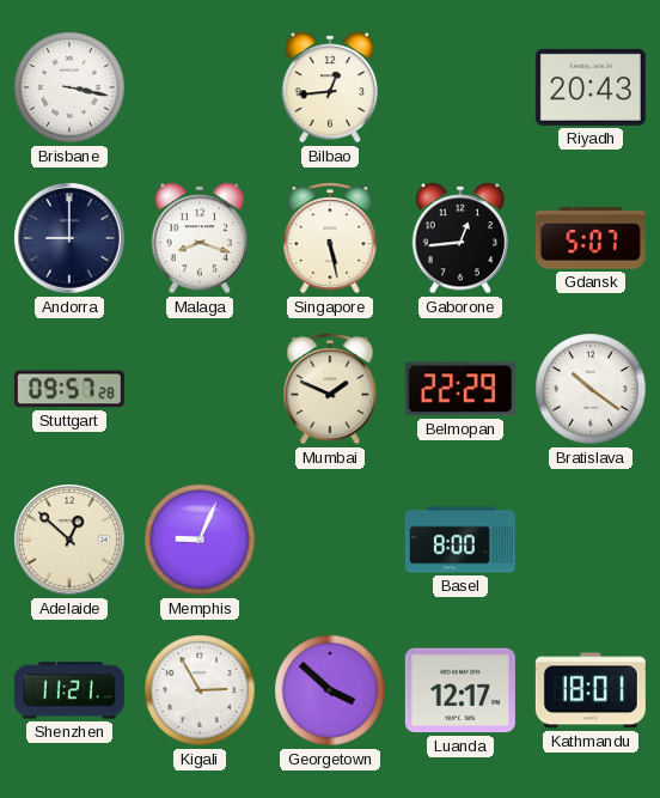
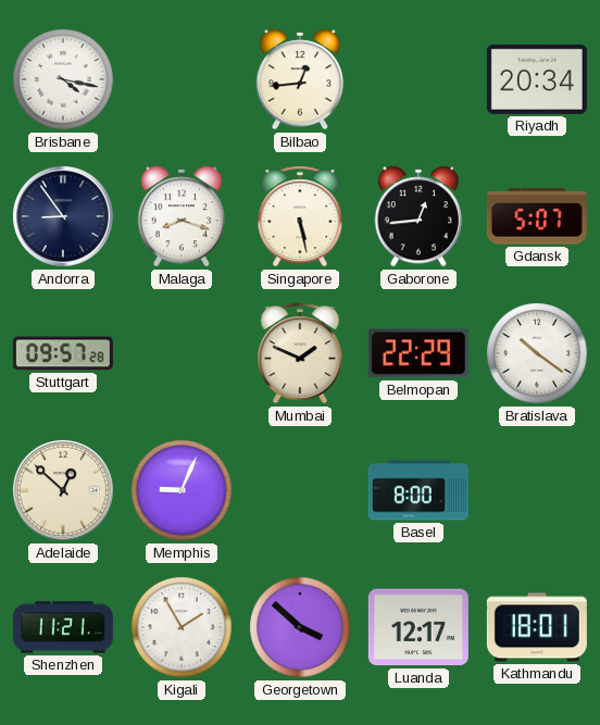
Brisbane: 3:17 -> 4:17
Riyadh: 20:43 -> 20:34
Andorra: 9:00 -> 8:54
Kigali: 2:55 -> 1:55
